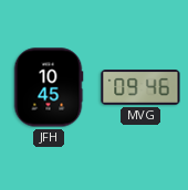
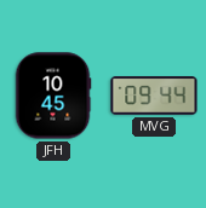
MVG: 09:46 -> 09:44
